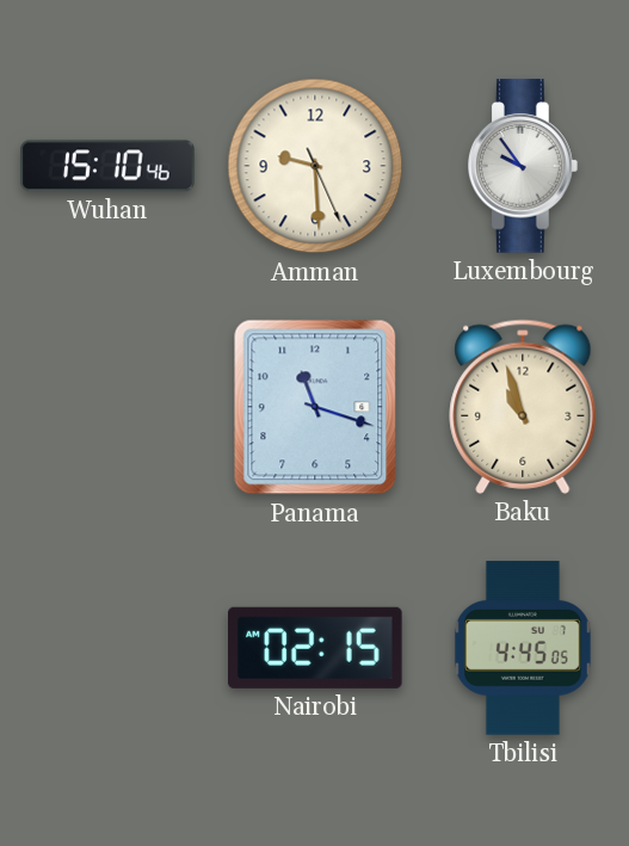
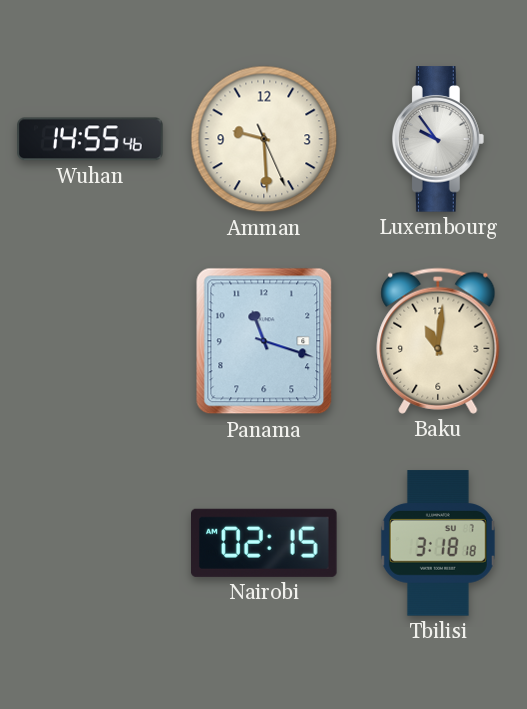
Wuhan: 15:10 -> 14:55
Baku: 10:57 -> 11:01
Tbilisi: 4:45 -> 3:18
